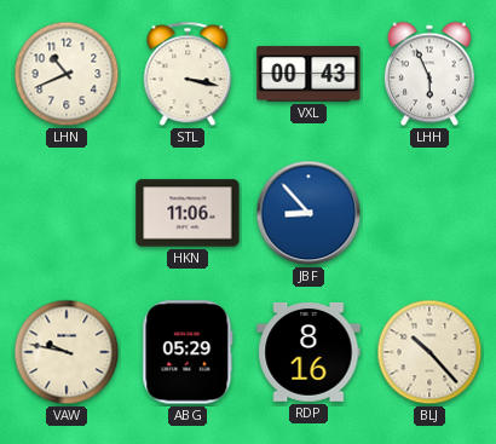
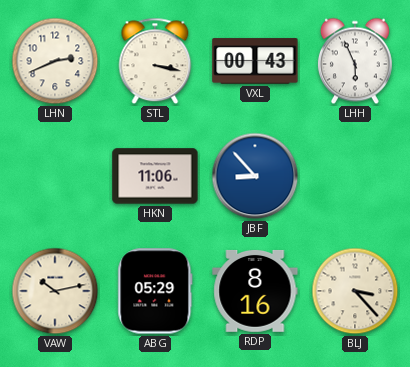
LHN: 10:41 -> 2:41
VAW: 9:47 -> 10:13
BLJ: 10:23 -> 3:23
